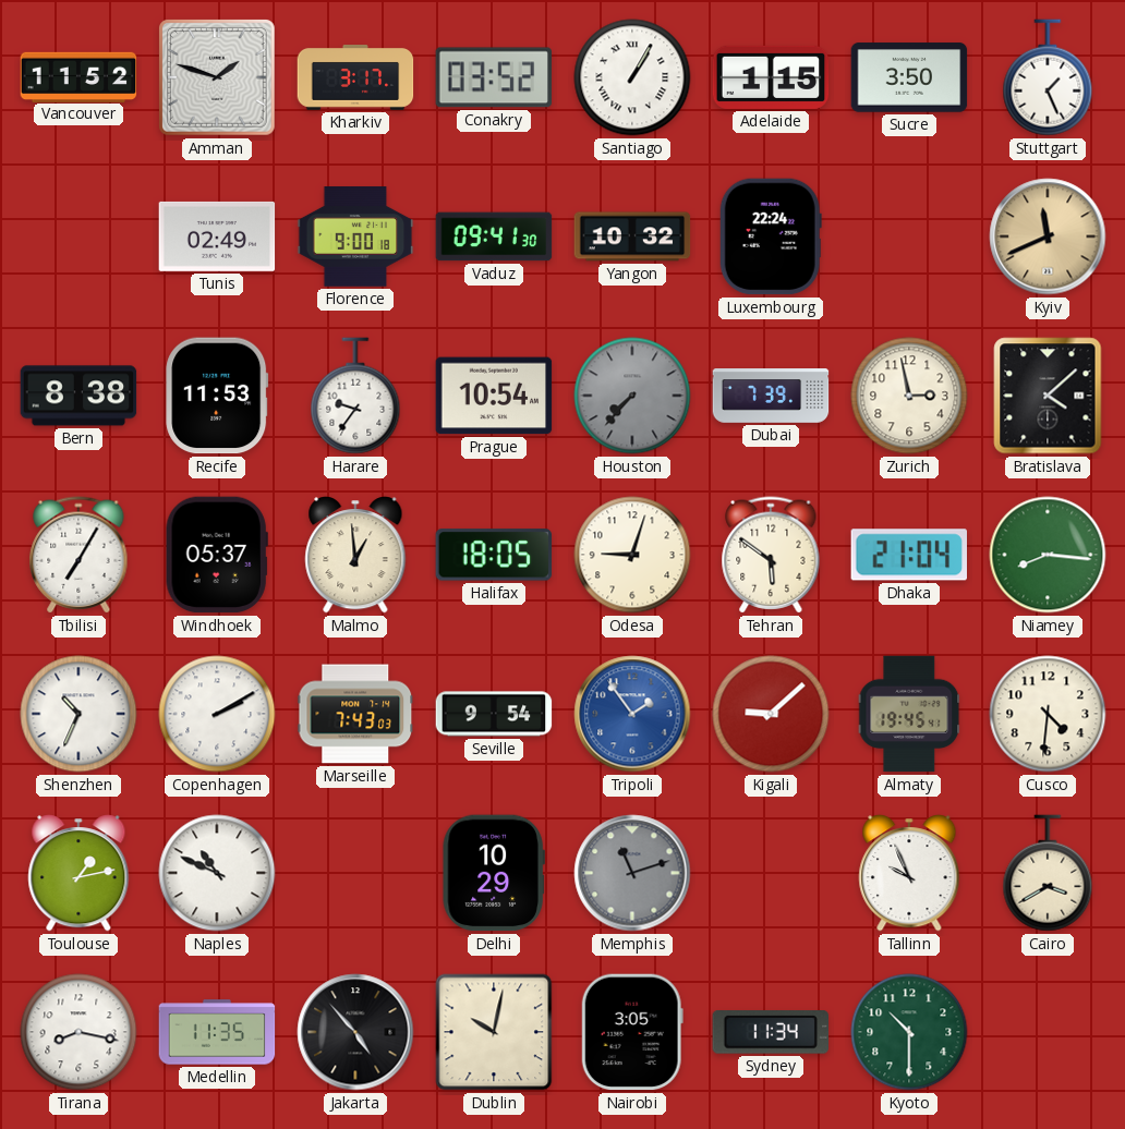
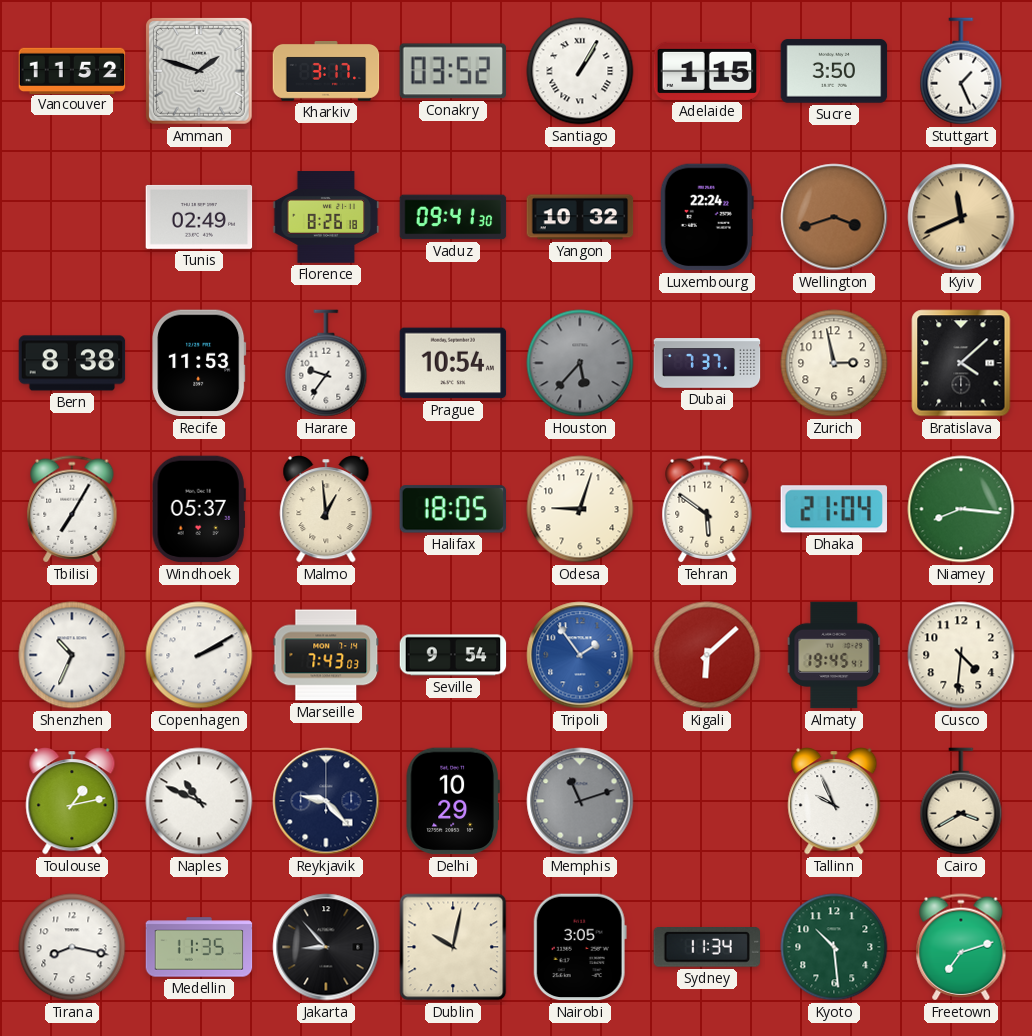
Florence: 9:00 -> 8:26
Wellington: none -> 3:42
Houston: 7:37 -> 5:37
Dubai: 7:39 -> 7:37
Kigali: 9:08 -> 6:08
Reykjavik: none -> 9:23
Jakarta: 4:53 -> 8:53
Kyoto: 10:30 -> 10:29
Freetown: none -> 7:12
